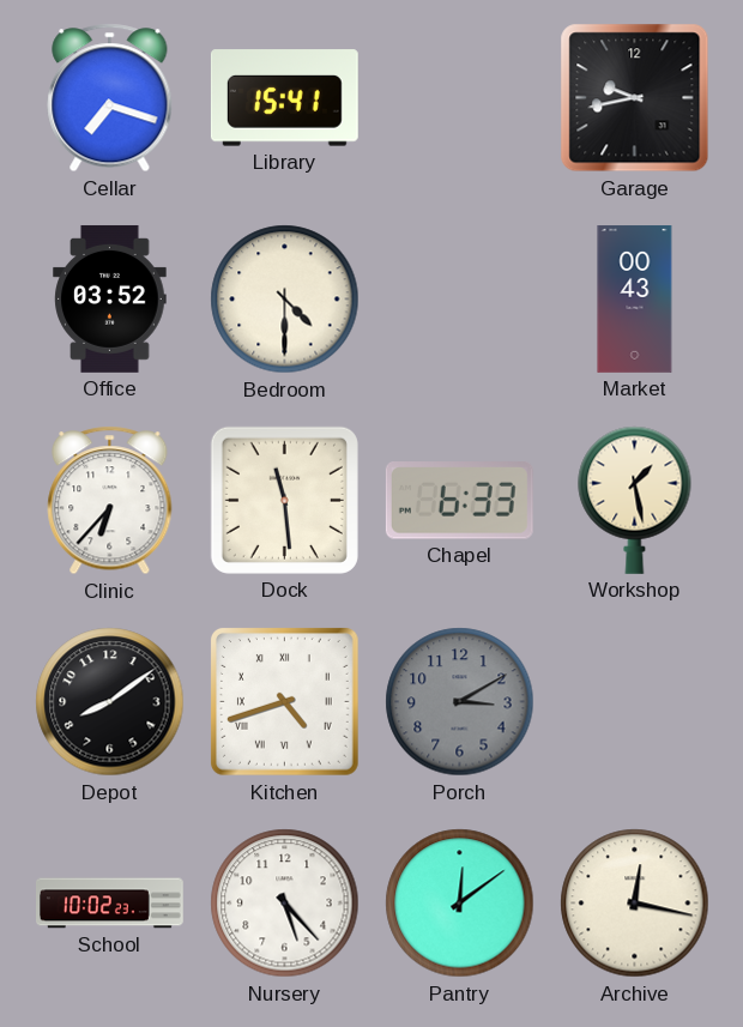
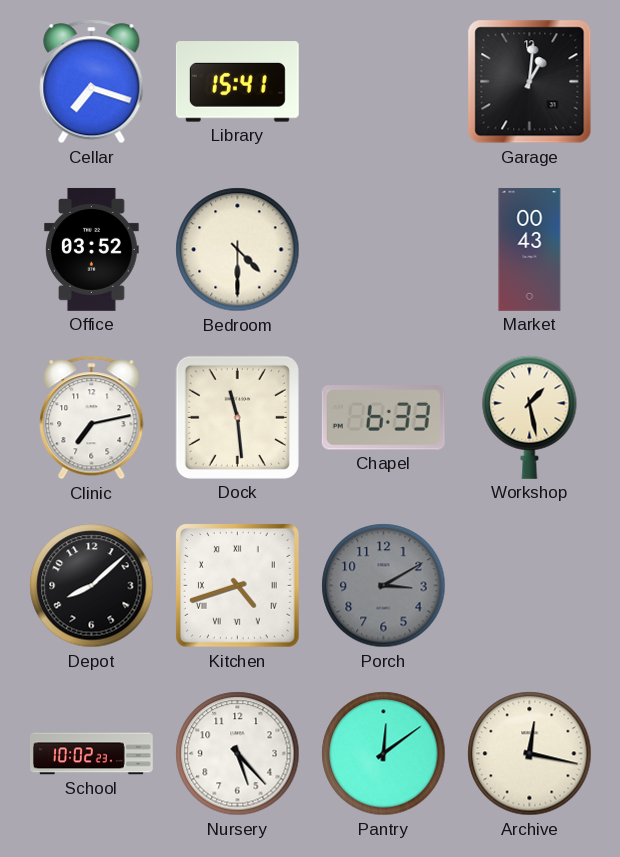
Garage: 9:43 -> 1:01
Clinic: 6:37 -> 7:13
Depot: 8:09 -> 8:08
